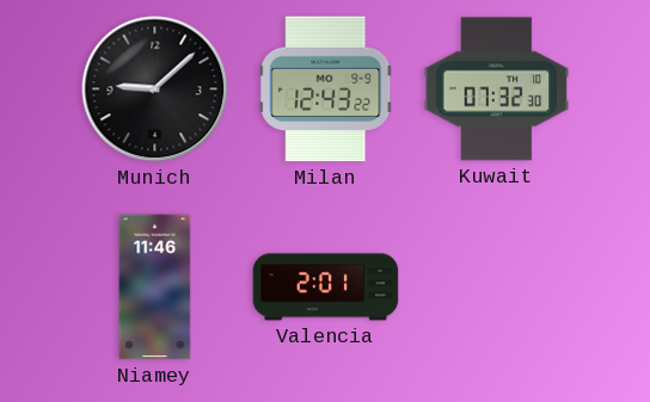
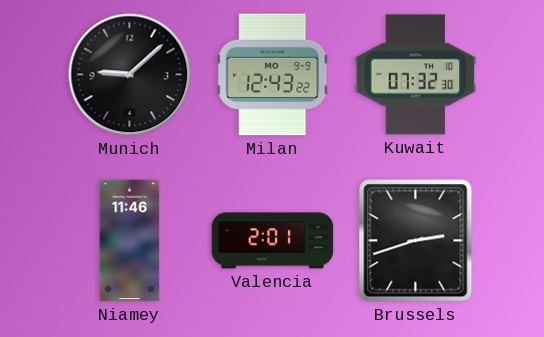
Brussels: none -> 2:42
